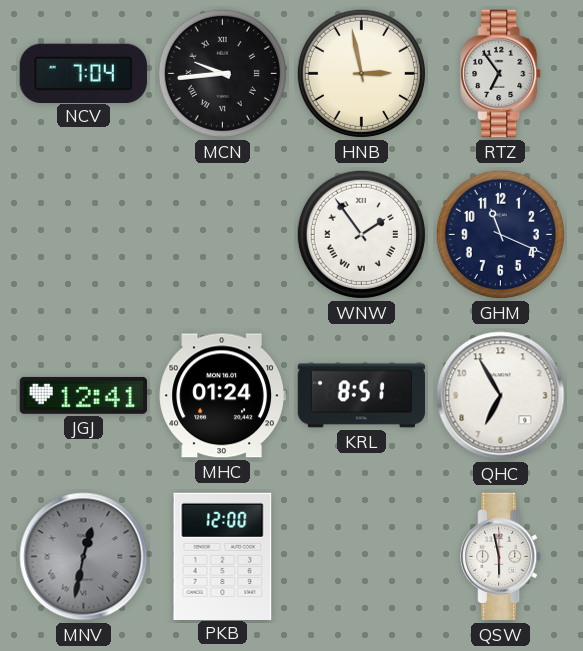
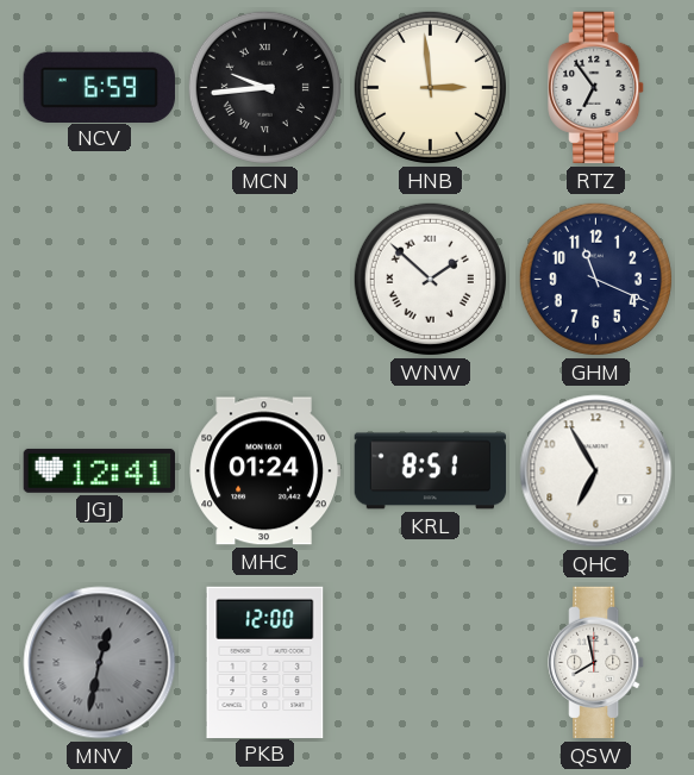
NCV: 7:04 -> 6:59
HNB: 2:58 -> 2:59
WNW: 1:54 -> 1:52
QSW: 5:58 -> 7:58
